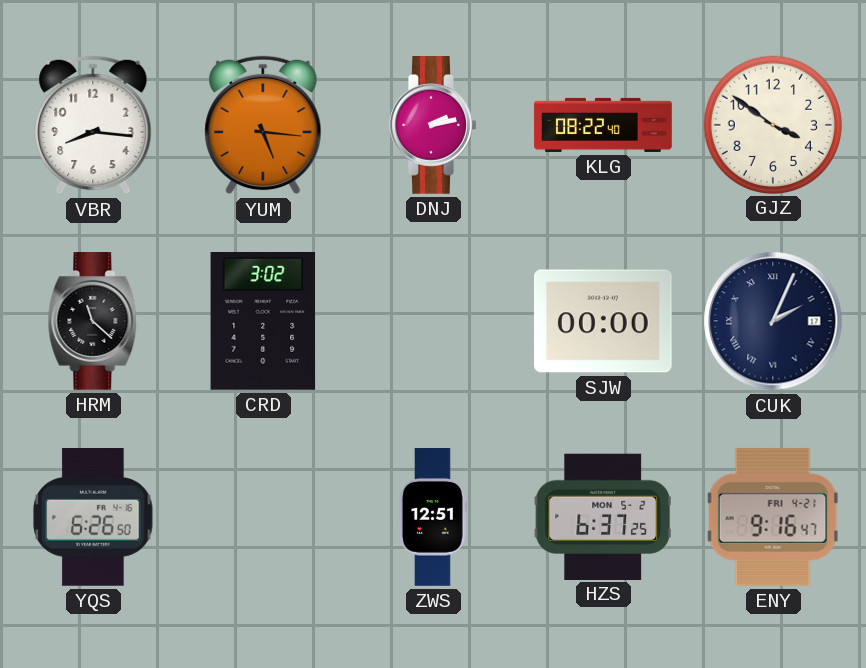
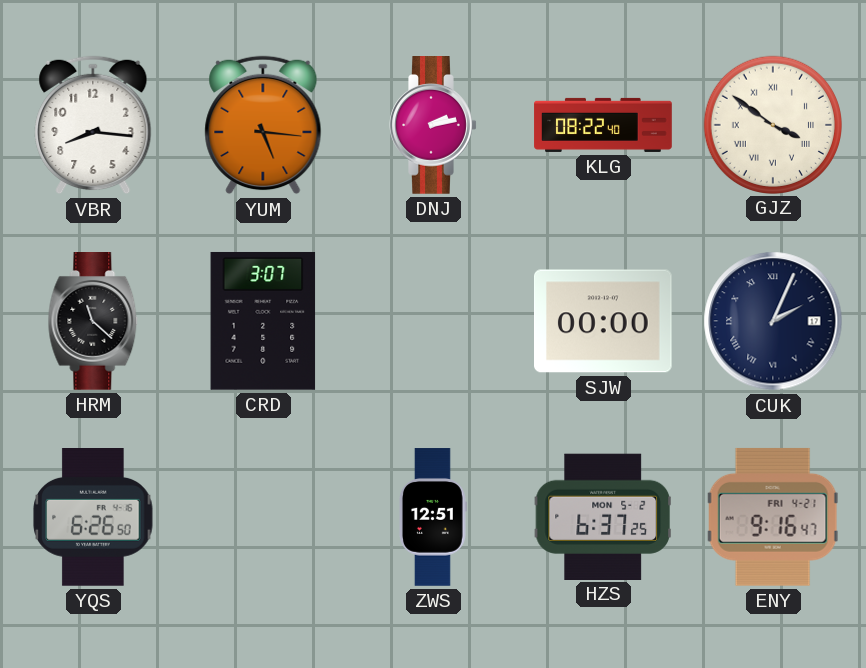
GJZ numerals: Arabic -> Roman
CRD: 3:02 -> 3:07
